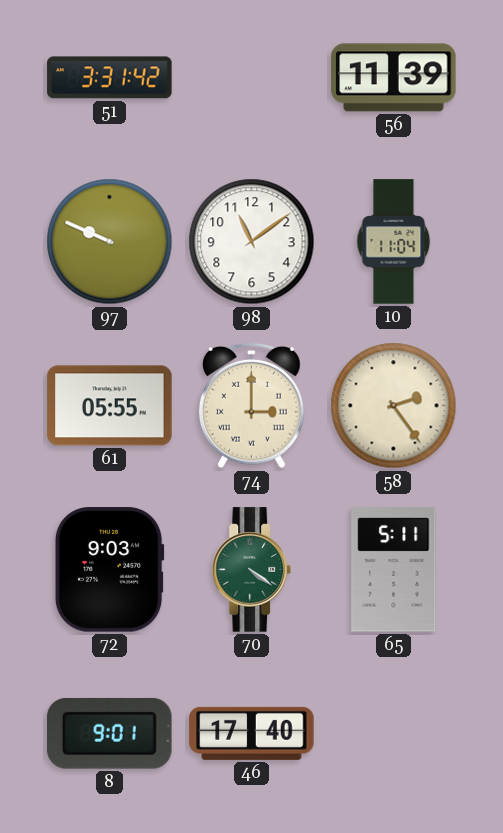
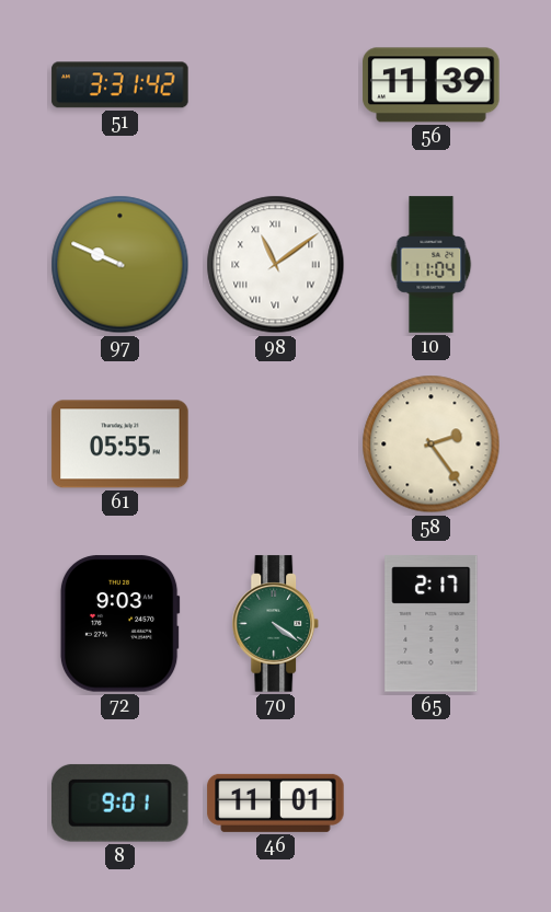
98 numerals: Arabic -> Roman
74: 3:00 -> none
65: 5:11 -> 2:17
46: 17:40 -> 11:01
